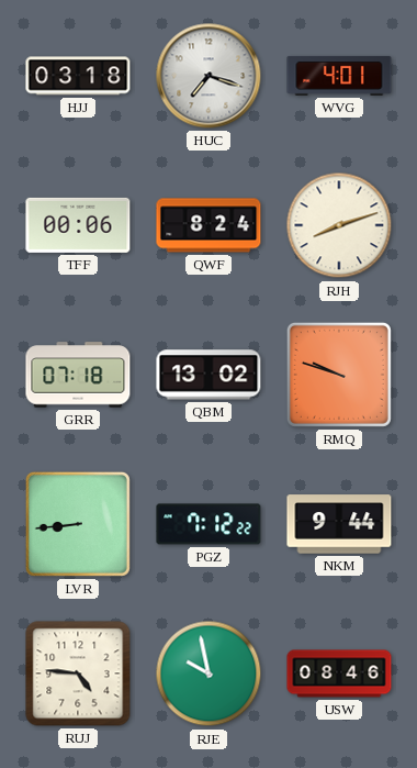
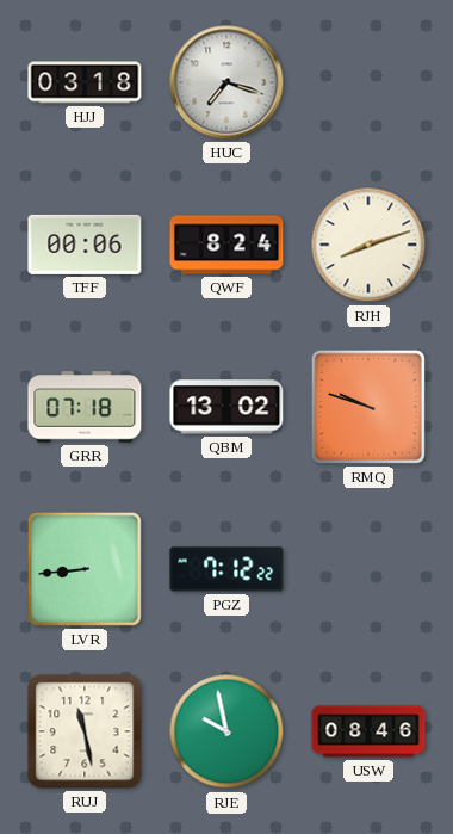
WVG: 4:01 -> none
NKM: 9:44 -> none
RUJ: 4:46 -> 11:28
